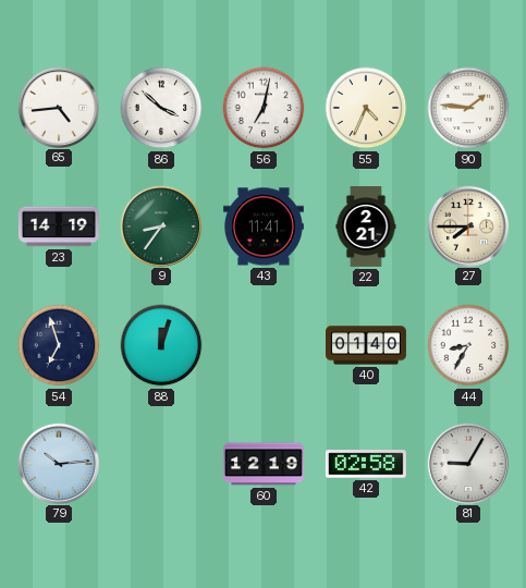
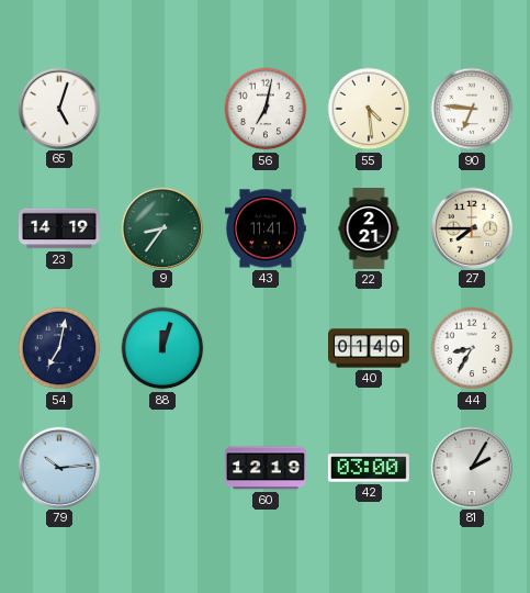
65: 4:44 -> 5:03
86: 3:52 -> none
55: 4:34 -> 4:29
90: 1:46 -> 6:46
54: 6:57 -> 7:02
42: 02:58 -> 03:00
81: 9:05 -> 2:05
